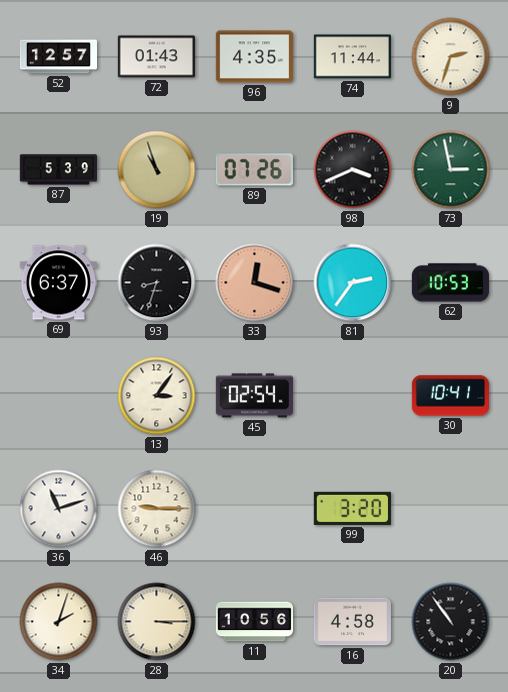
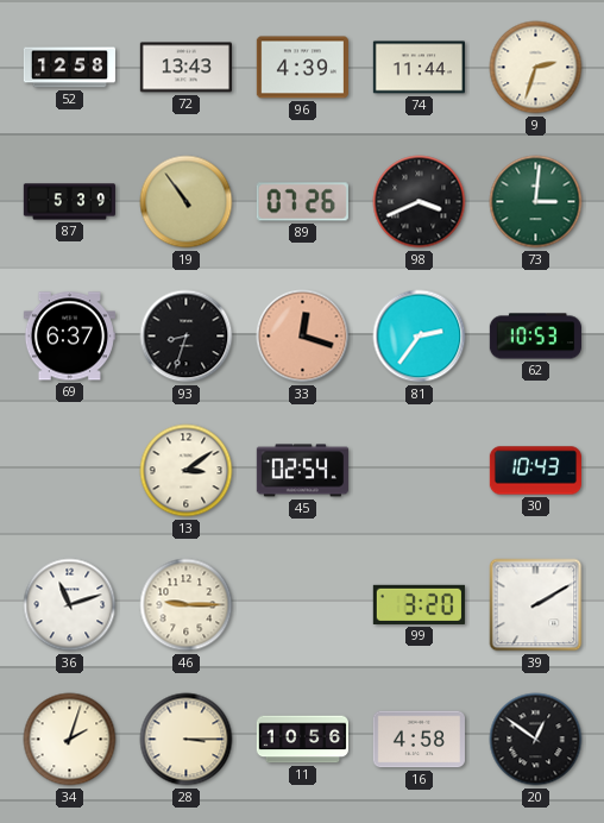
52: 12:57 -> 12:58
72: 01:43 -> 13:43
96: 4:35 -> 4:39
19: 10:57 -> 10:54
73: 2:58 -> 3:01
13: 3:06 -> 3:09
30: 10:41 -> 10:43
39: none -> 2:10
20: 10:54 -> 12:51
